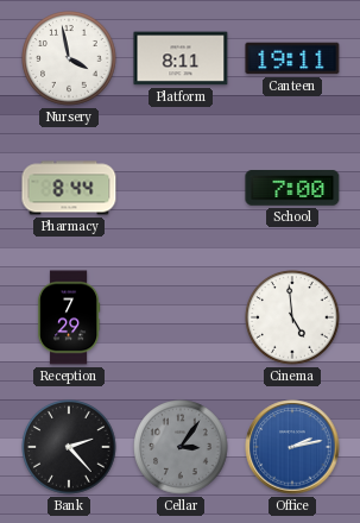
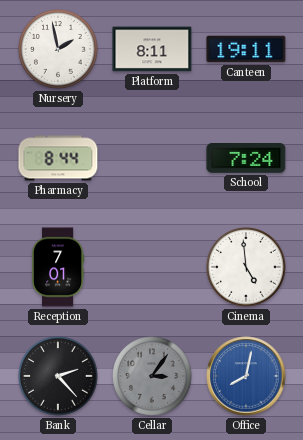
Nursery: 3:58 -> 1:58
School: 7:00 -> 7:24
Reception: 7:29 -> 7:01
Office: 2:13 -> 8:02
